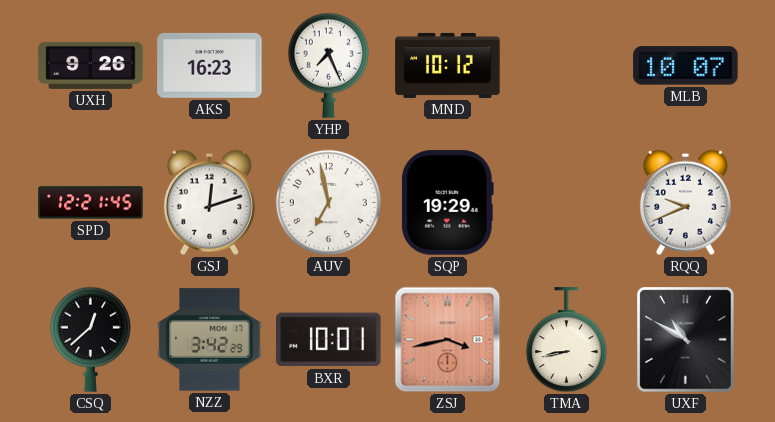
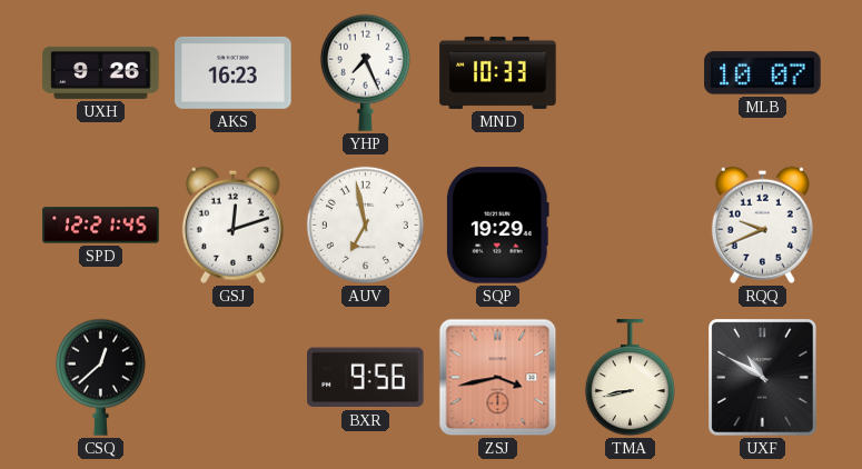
MND: 10:12 -> 10:33
NZZ: 3:42 -> none
BXR: 10:01 -> 9:56
